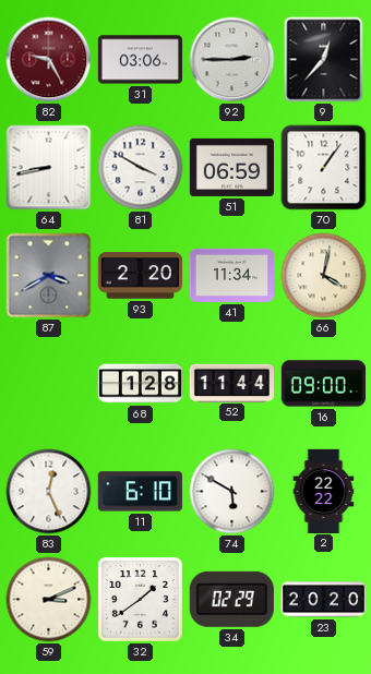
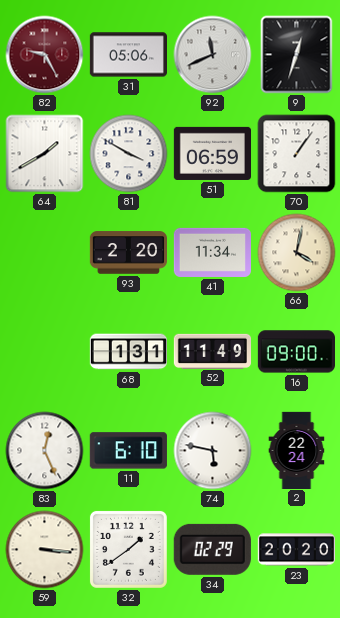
31: 03:06 -> 05:06
92: 2:45 -> 11:41
9: 12:37 -> 12:33
64: 8:43 -> 1:40
87: 3:40 -> none
68: 1:28 -> 1:31
52: 11:44 -> 11:49
74: 5:50 -> 5:47
2: 22:22 -> 22:24
59: 3:11 -> 3:16
